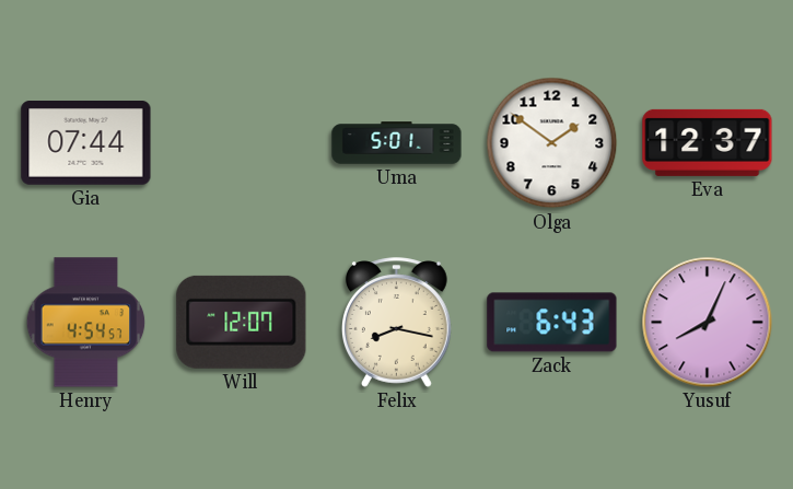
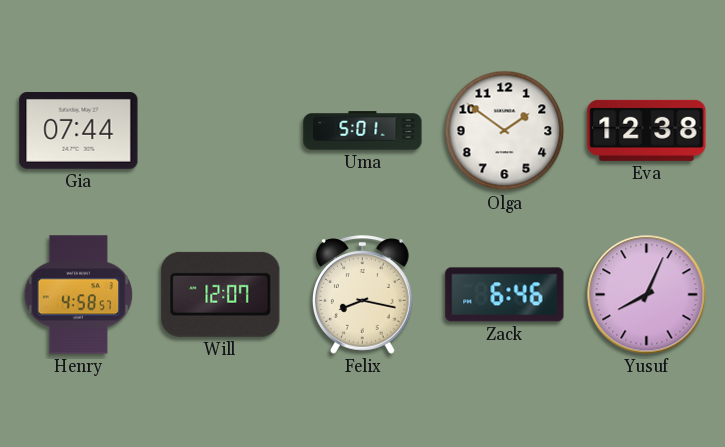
Eva: 12:37 -> 12:38
Henry: 4:54 -> 4:58
Zack: 6:43 -> 6:46
